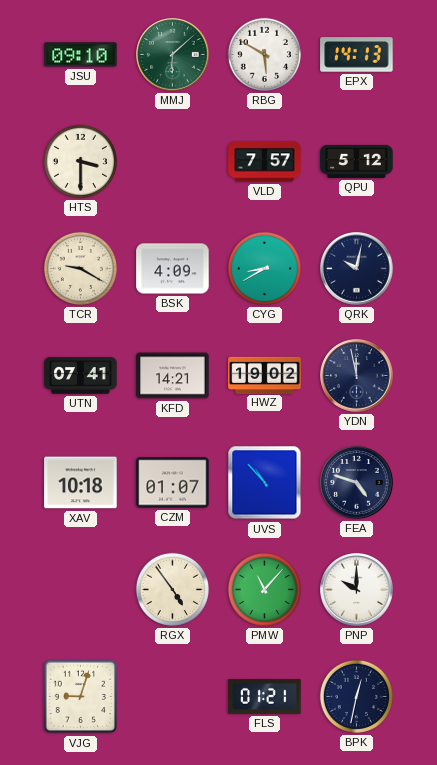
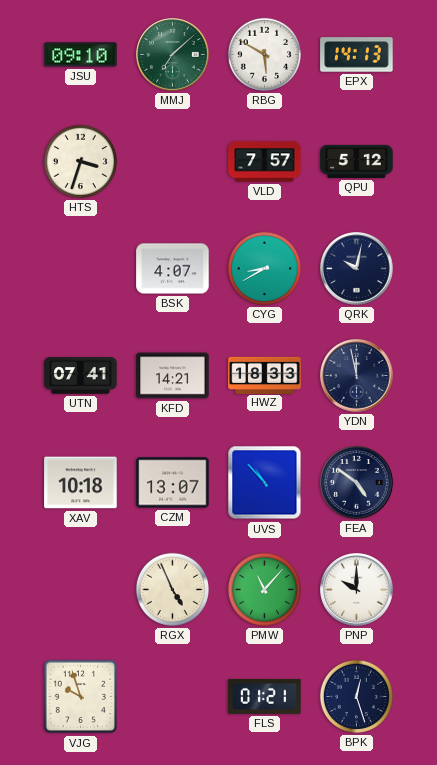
MMJ: 6:08 -> 7:08
HTS: 3:30 -> 3:33
TCR: 9:20 -> none
BSK: 4:09 -> 4:07
HWZ: 19:02 -> 18:33
CZM: 01:07 -> 13:07
FEA: 4:48 -> 4:51
RGX: 4:54 -> 4:56
VJG: 9:03 -> 9:57
BPK: 12:32 -> 12:27
